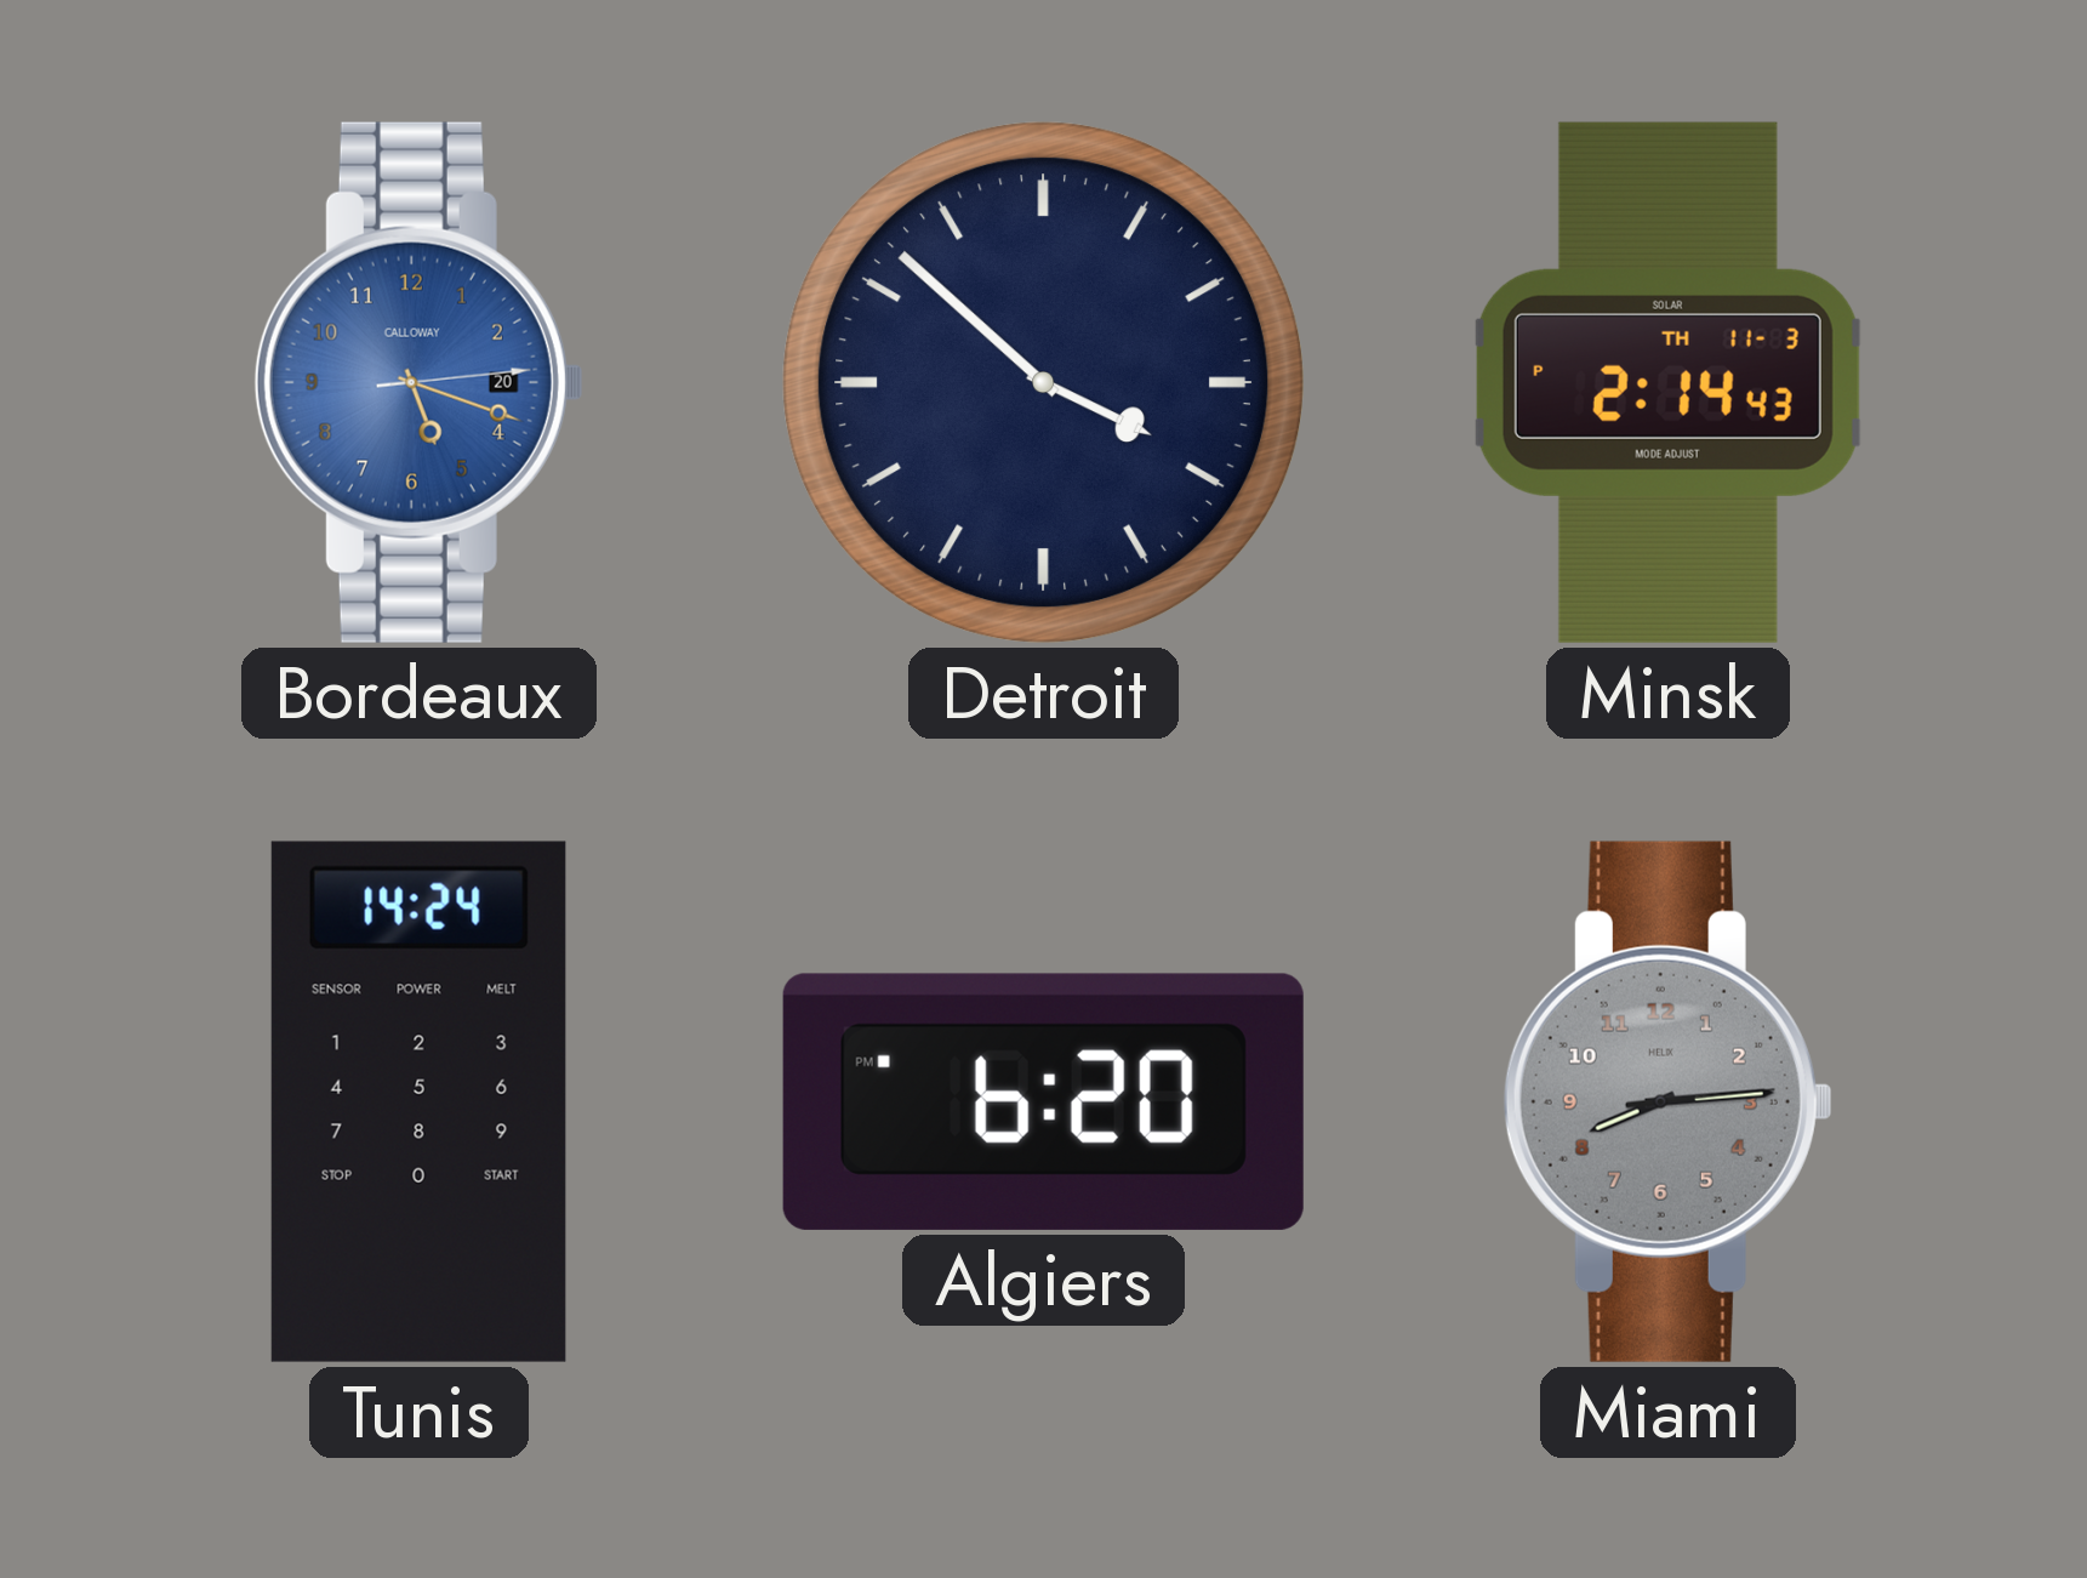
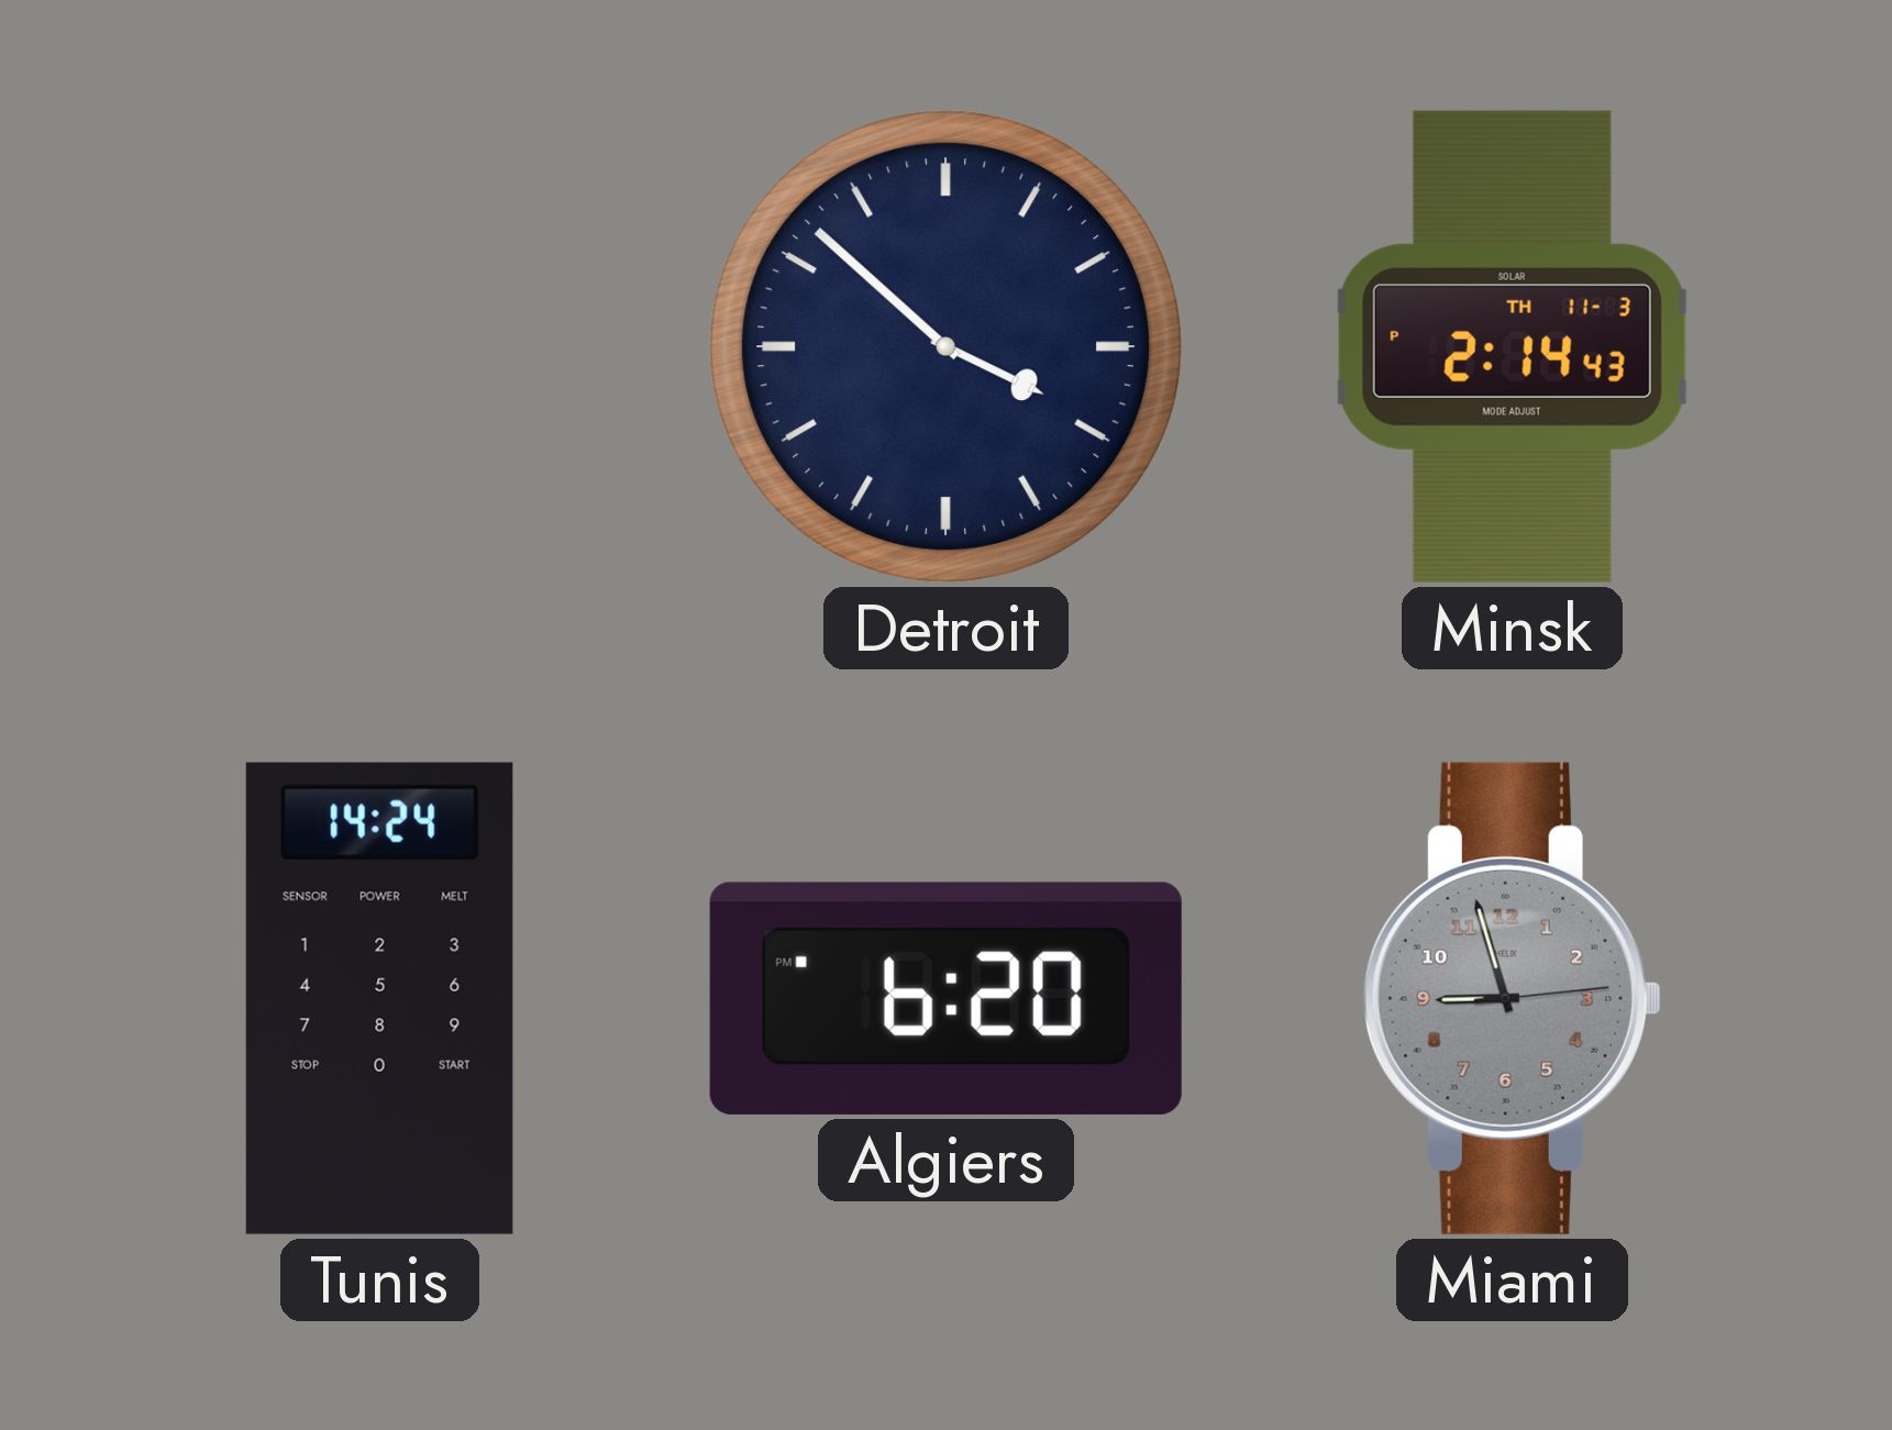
Bordeaux: 5:18 -> none
Miami: 8:14 -> 8:57
